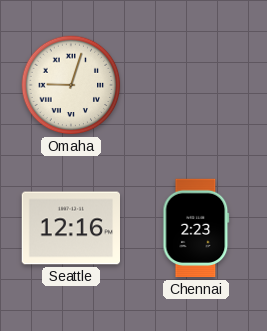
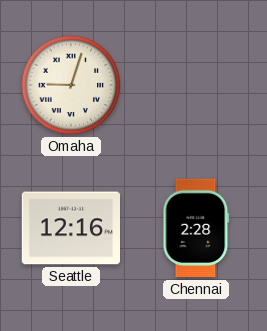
Chennai: 2:23 -> 2:28
